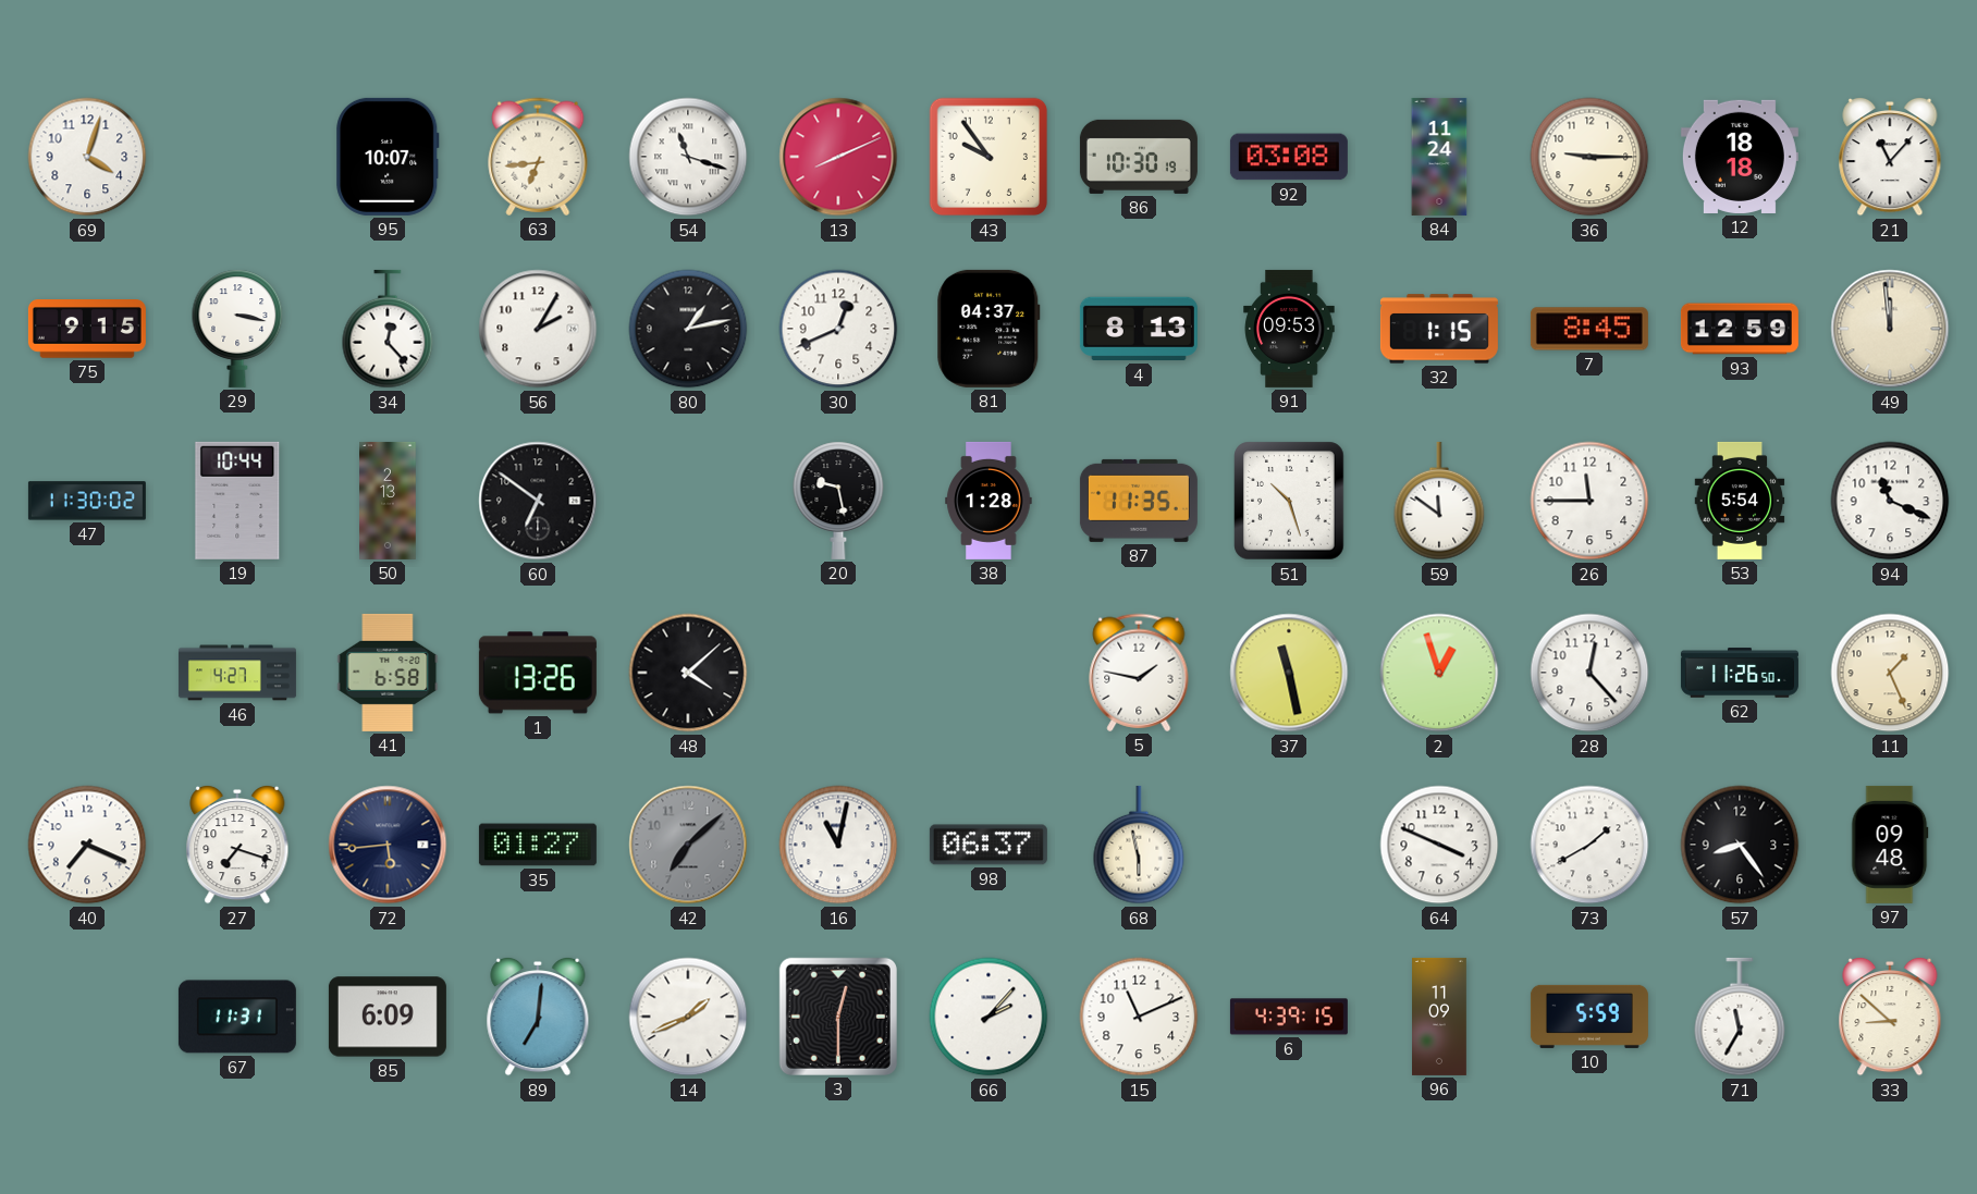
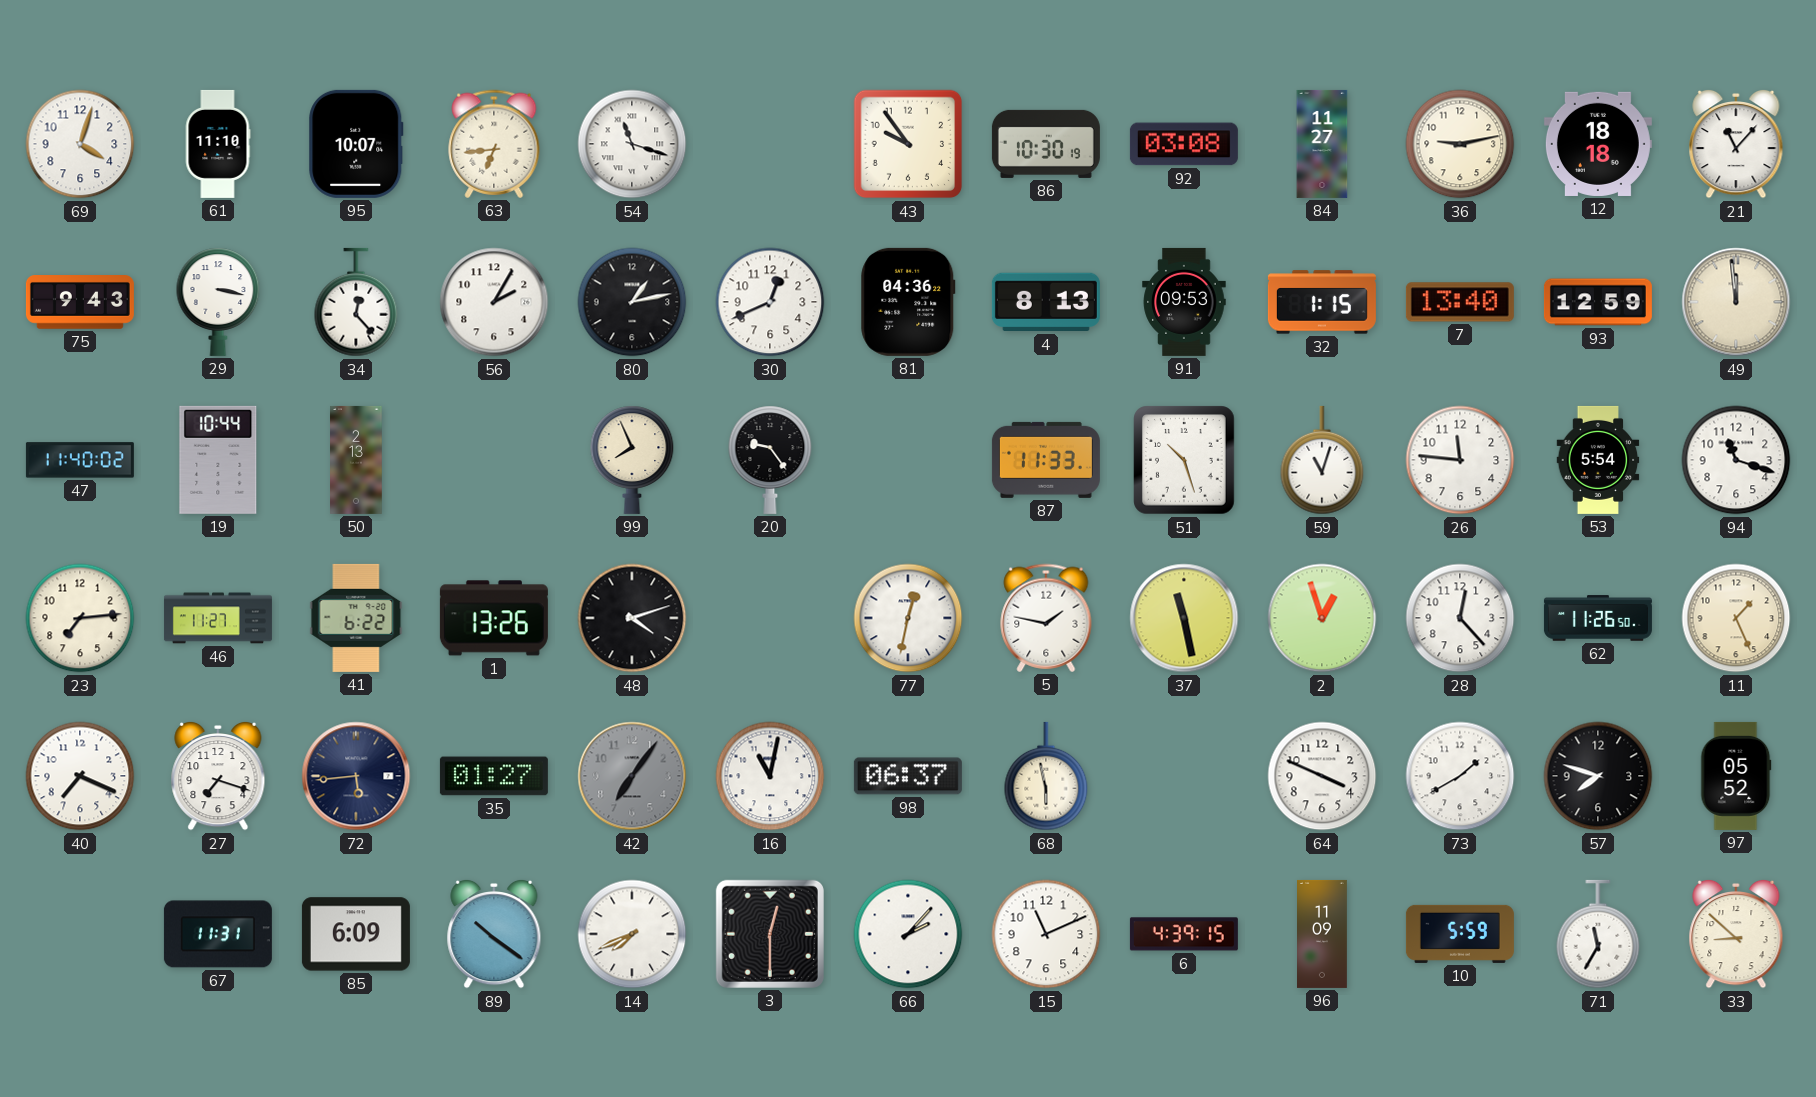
61: none -> 11:10
13: 8:11 -> none
84: 11:24 -> 11:27
36: 9:15 -> 9:13
75: 9:15 -> 9:43
81: 04:37 -> 04:36
7: 8:45 -> 13:40
47: 11:30 -> 11:40
60: 6:51 -> none
99: none -> 7:56
20: 9:28 -> 9:24
38: 1:28 -> none
87: 11:35 -> 11:33
59: 11:51 -> 11:03
26: 11:45 -> 11:46
94: 11:19 -> 11:18
23: none -> 7:14
46: 4:27 -> 11:27
41: 6:58 -> 6:22
48: 4:08 -> 4:12
77: none -> 12:32
42: 7:08 -> 7:06
57: 8:24 -> 7:48
97: 09:48 -> 05:52
89: 7:01 -> 10:21
14: 1:41 -> 7:41
